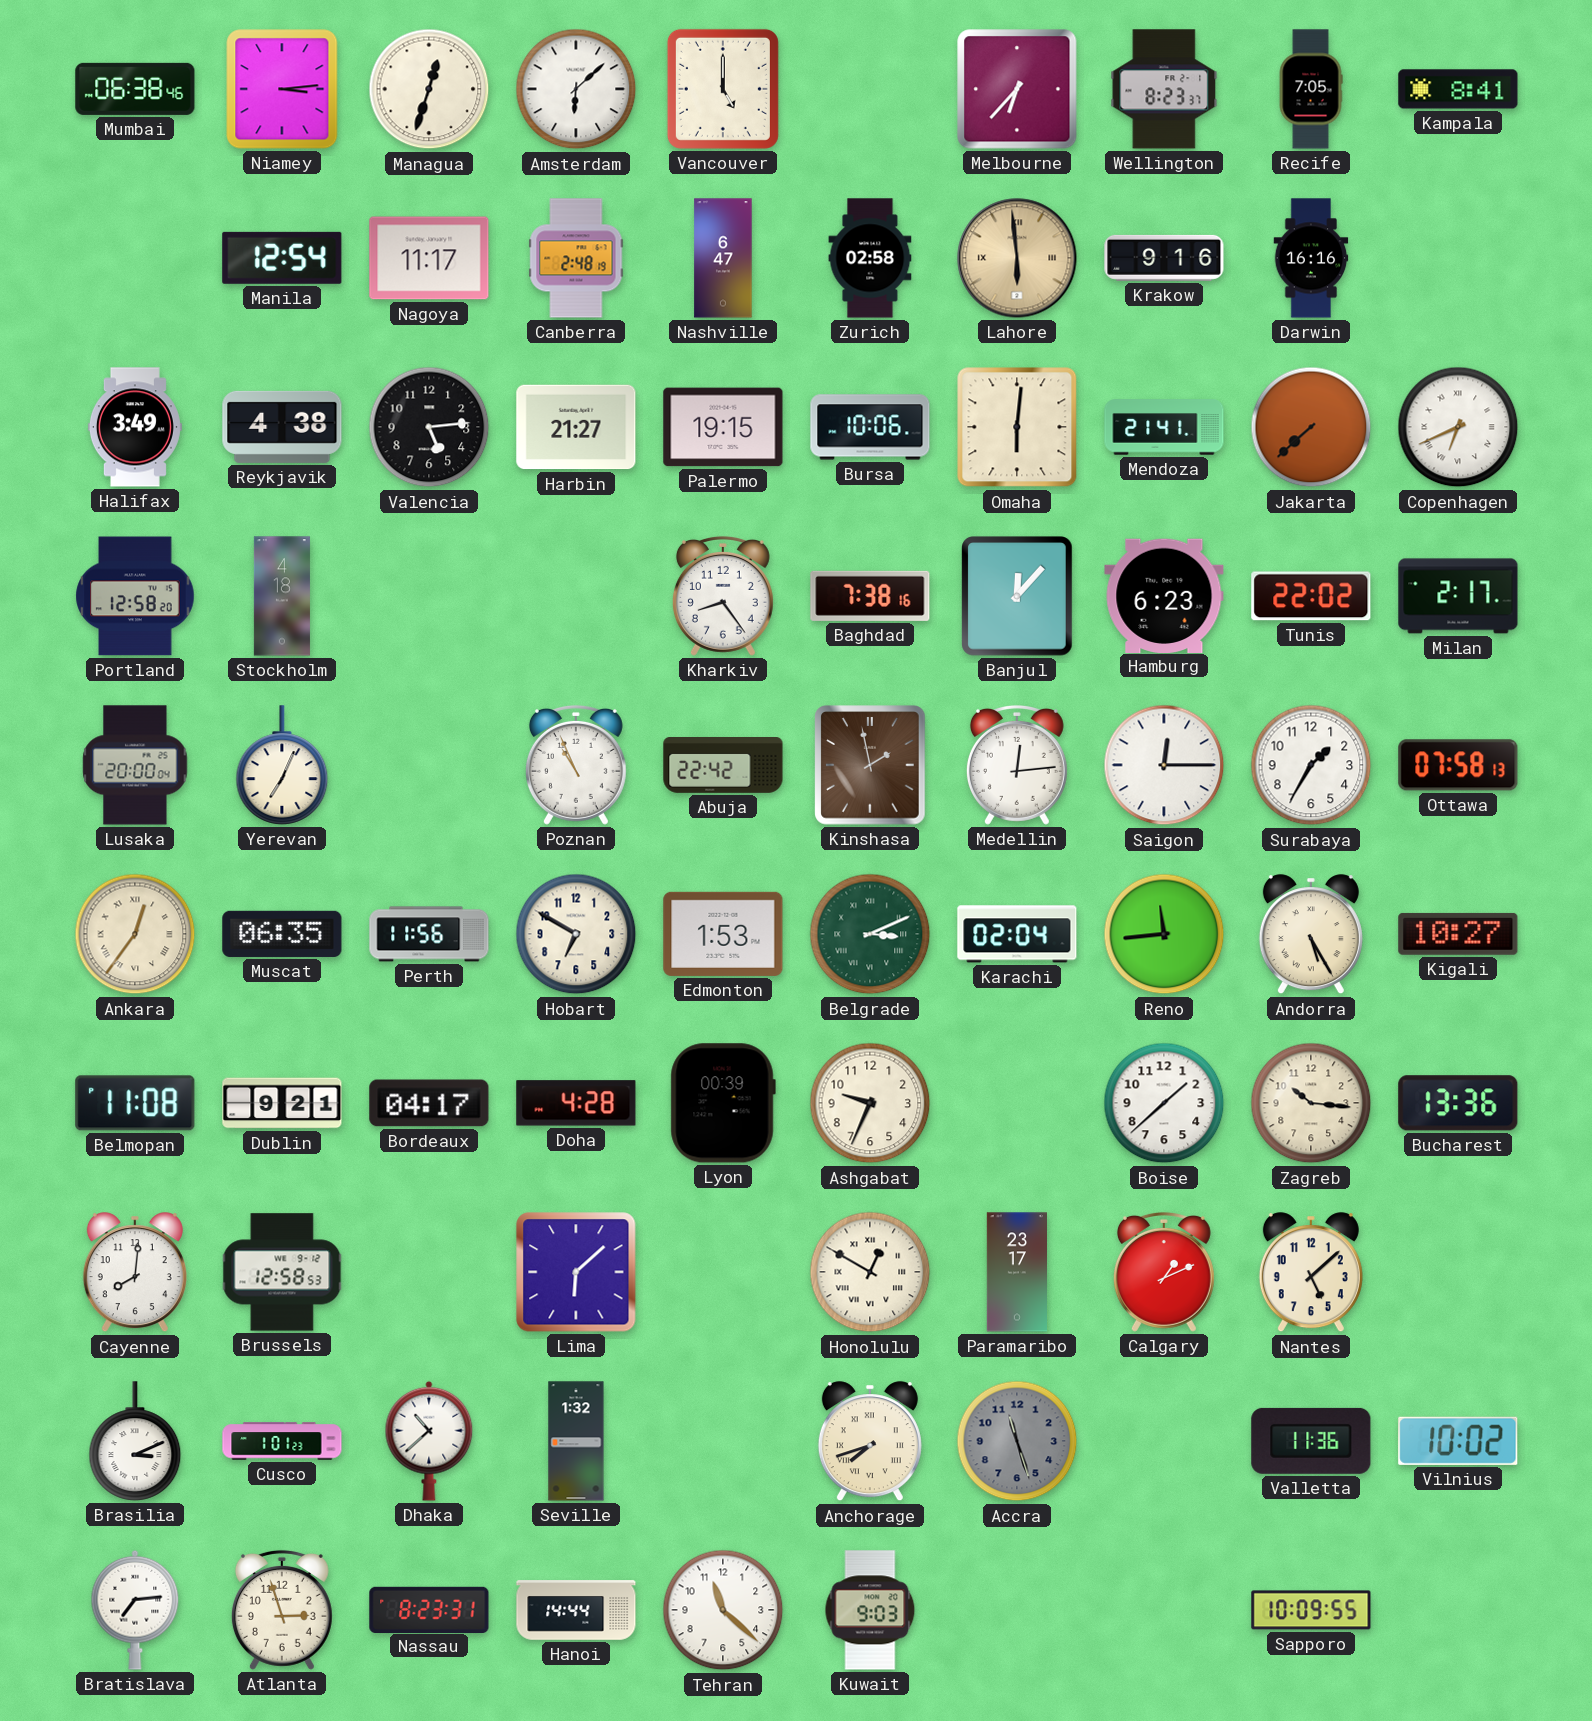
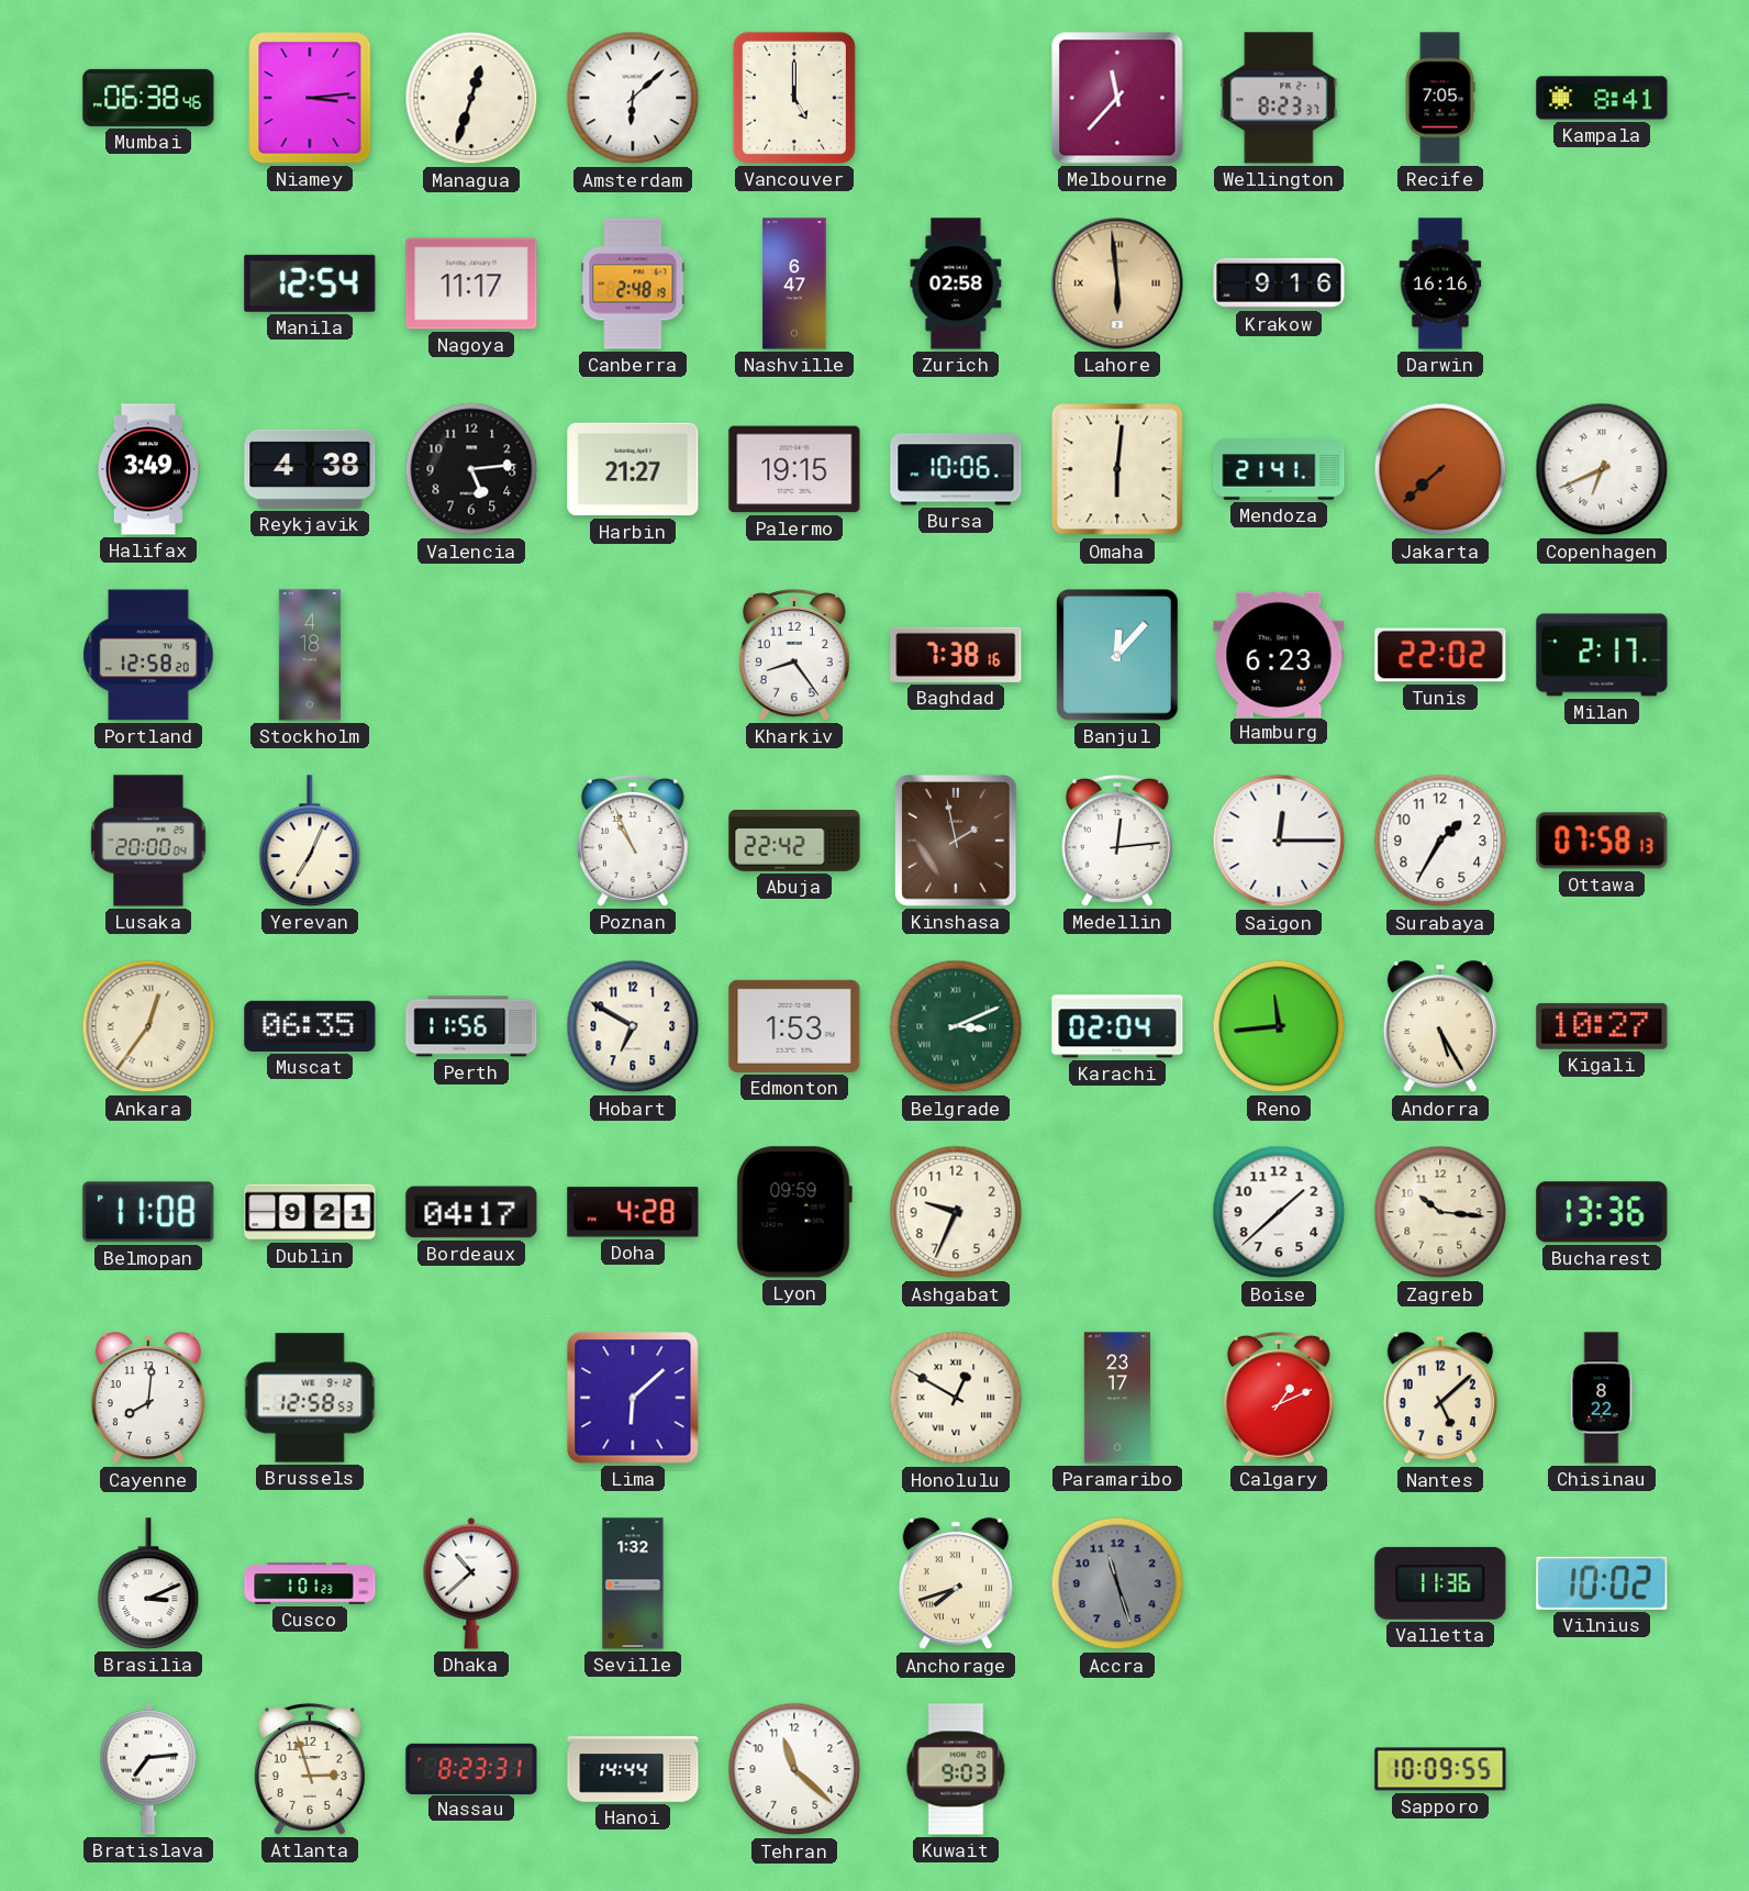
Melbourne: 6:37 -> 11:37
Lyon: 00:39 -> 09:59
Chisinau: none -> 8:22
